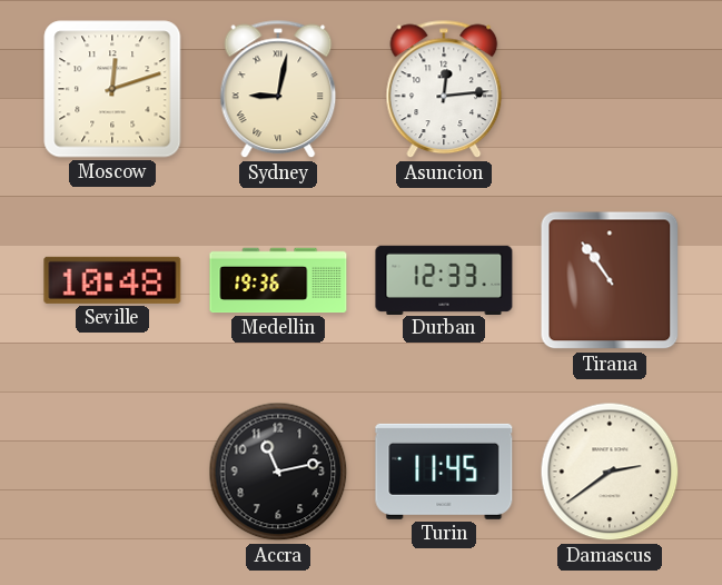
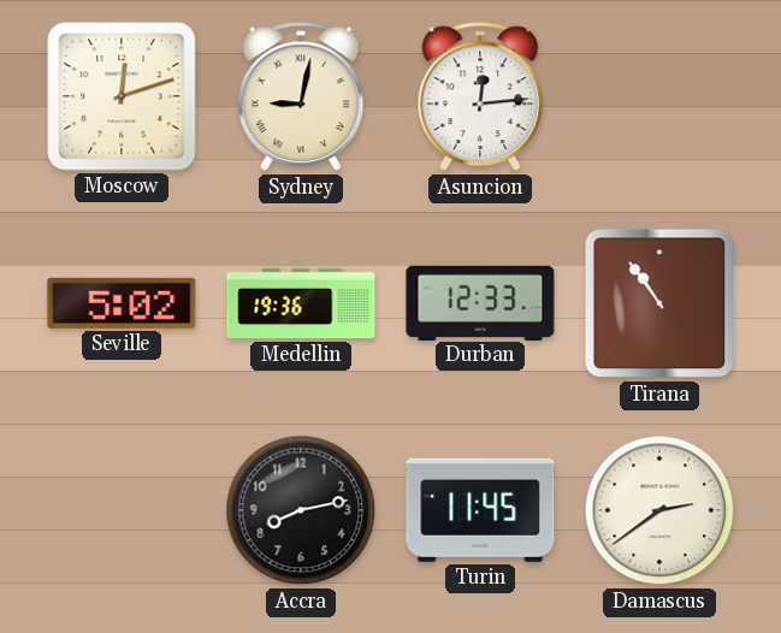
Seville: 10:48 -> 5:02
Accra: 11:13 -> 8:13
